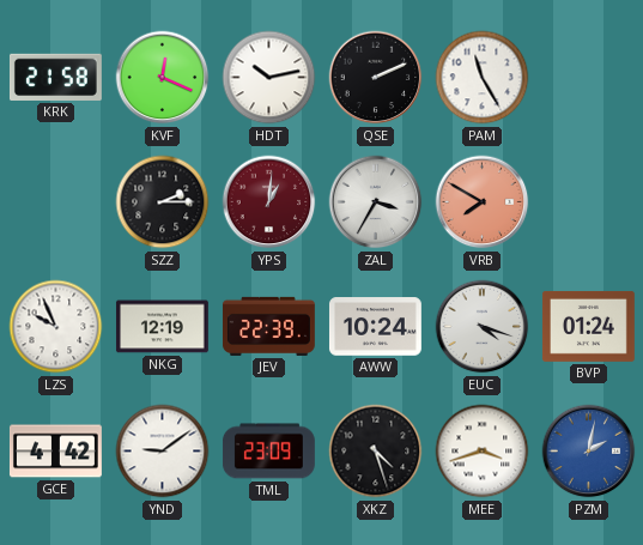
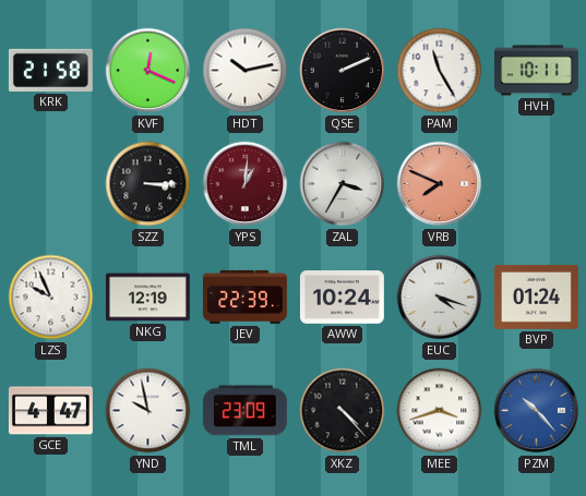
HVH: none -> 10:11
SZZ: 2:15 -> 3:15
VRB: 7:50 -> 7:49
GCE: 4:42 -> 4:47
YND: 9:09 -> 9:58
XKZ: 4:27 -> 4:23
PZM: 2:02 -> 10:23
